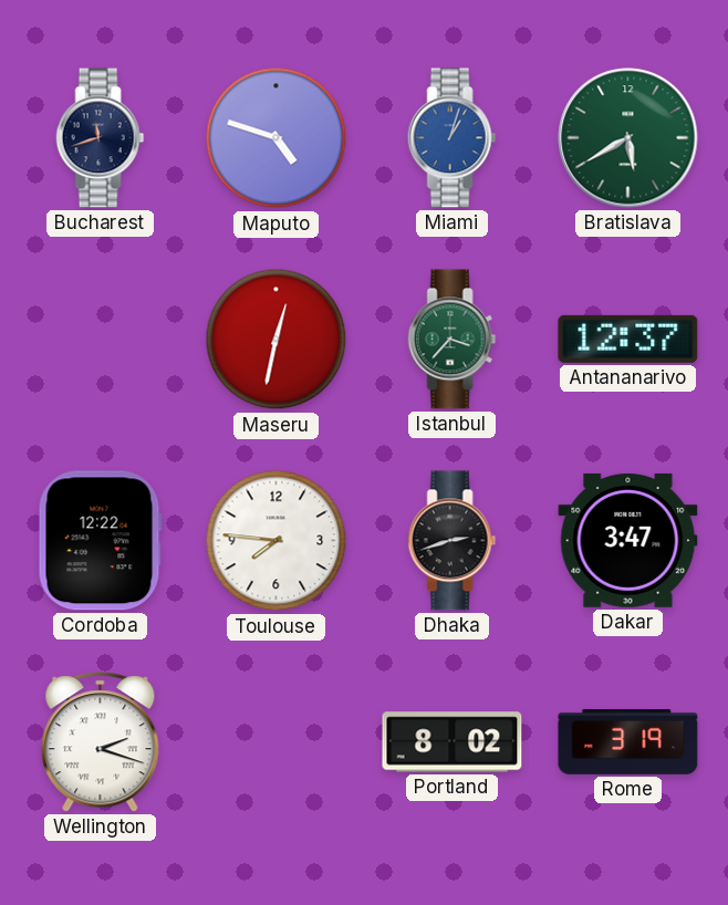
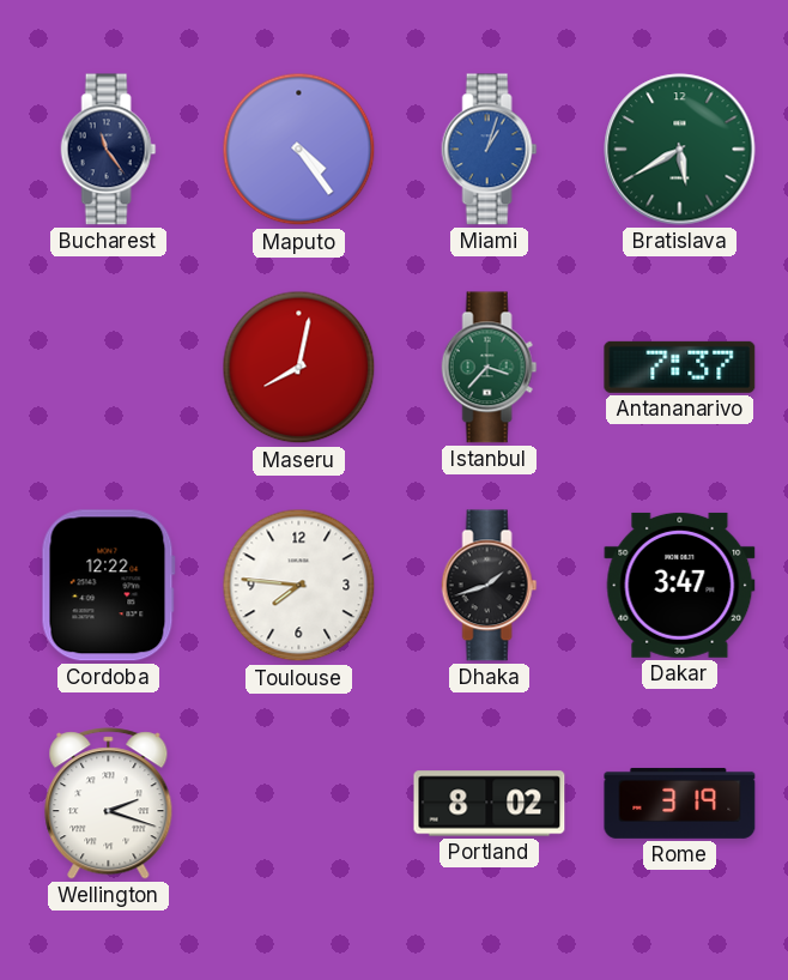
Bucharest: 11:42 -> 11:24
Maputo: 4:48 -> 4:24
Maseru: 12:32 -> 8:02
Antananarivo: 12:37 -> 7:37
Dhaka: 2:42 -> 1:42
